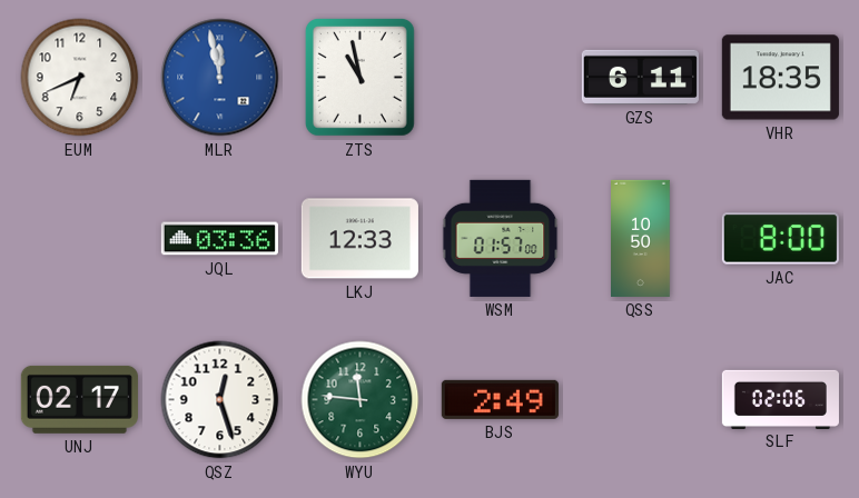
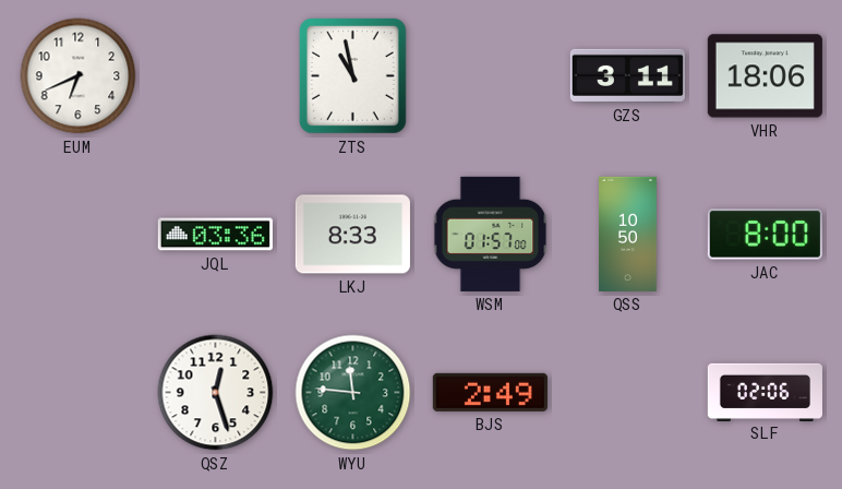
MLR: 11:58 -> none
GZS: 6:11 -> 3:11
VHR: 18:35 -> 18:06
LKJ: 12:33 -> 8:33
UNJ: 02:17 -> none
